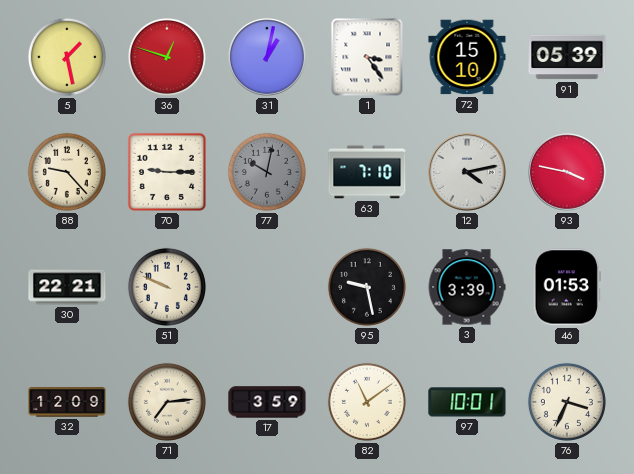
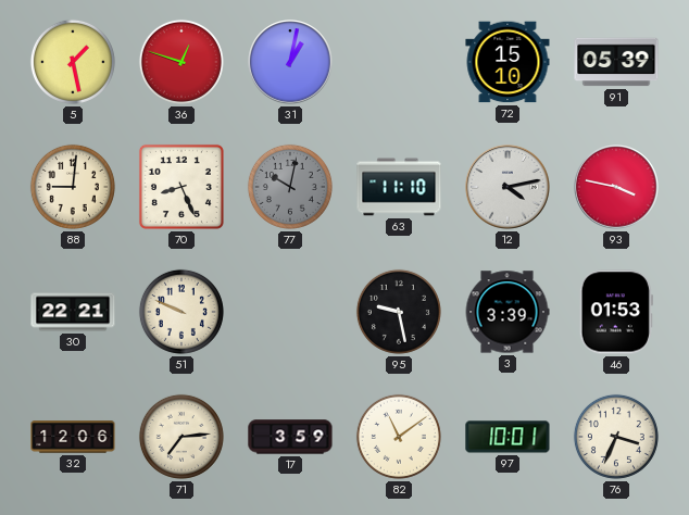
1: 3:24 -> none
88: 9:23 -> 9:01
70: 9:15 -> 8:26
63: 7:10 -> 11:10
32: 12:09 -> 12:06
